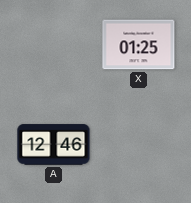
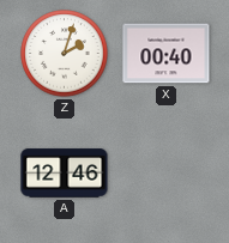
Z: none -> 2:03
X: 01:25 -> 00:40
